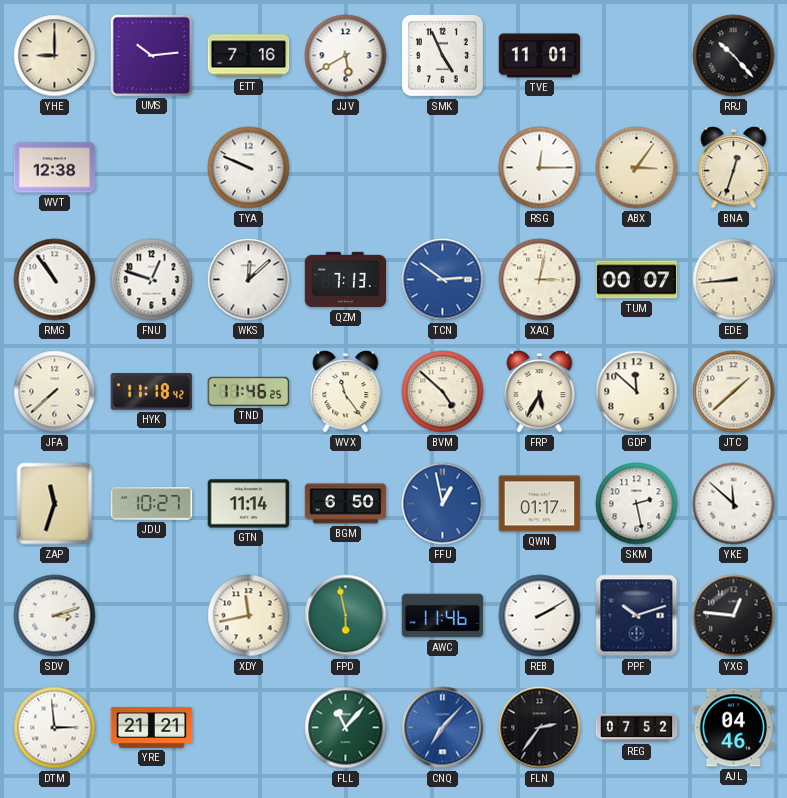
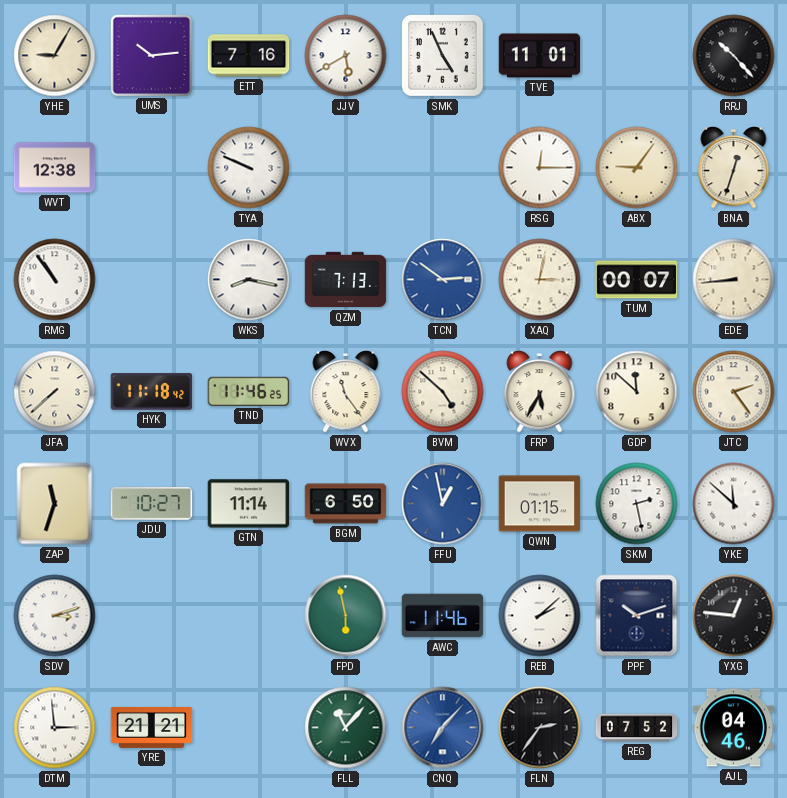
YHE: 9:00 -> 9:05
ABX: 3:06 -> 9:06
FNU: 12:48 -> none
WKS: 12:08 -> 8:17
JTC: 1:38 -> 2:24
QWN: 01:17 -> 01:15
XDY: 11:43 -> none
REB: 2:10 -> 2:08
